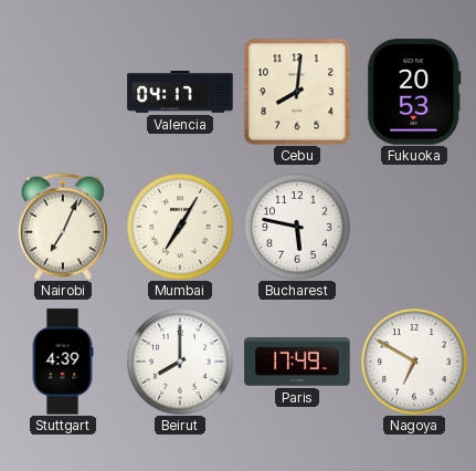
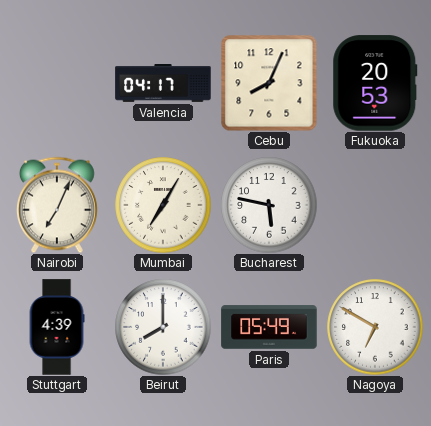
Cebu: 8:01 -> 8:04
Paris: 17:49 -> 05:49
